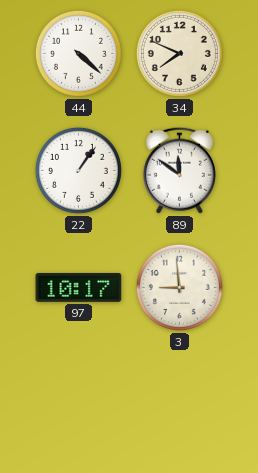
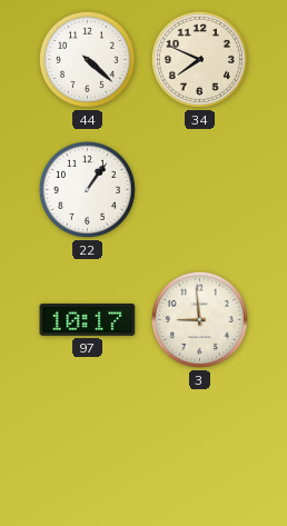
89: 11:51 -> none
